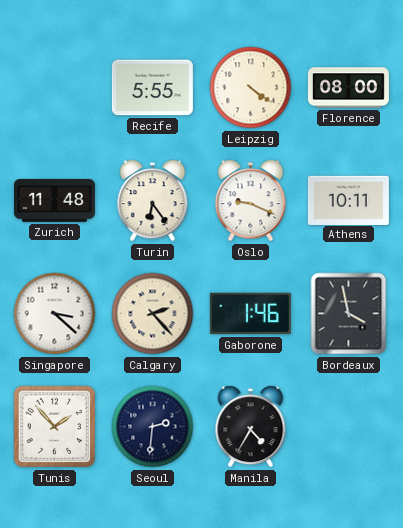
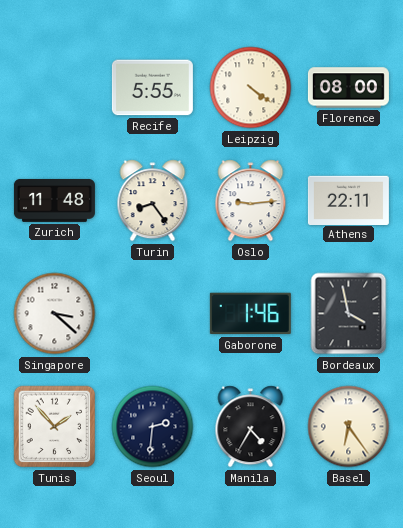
Turin: 6:24 -> 8:24
Oslo: 9:19 -> 9:14
Athens: 10:11 -> 22:11
Calgary: 2:23 -> none
Basel: none -> 6:24
